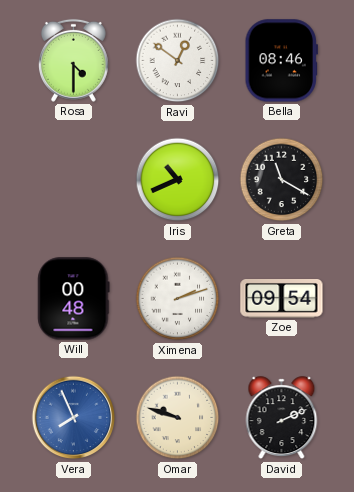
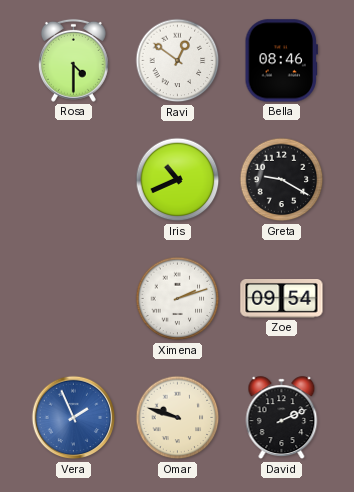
Greta: 11:20 -> 9:20
Will: 00:48 -> none
Vera: 7:56 -> 1:56
